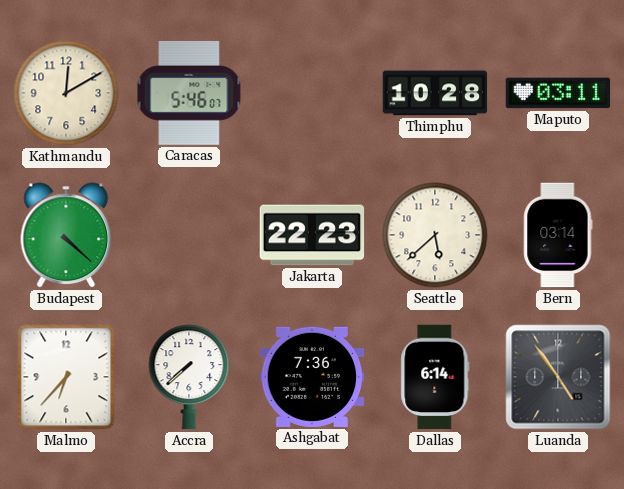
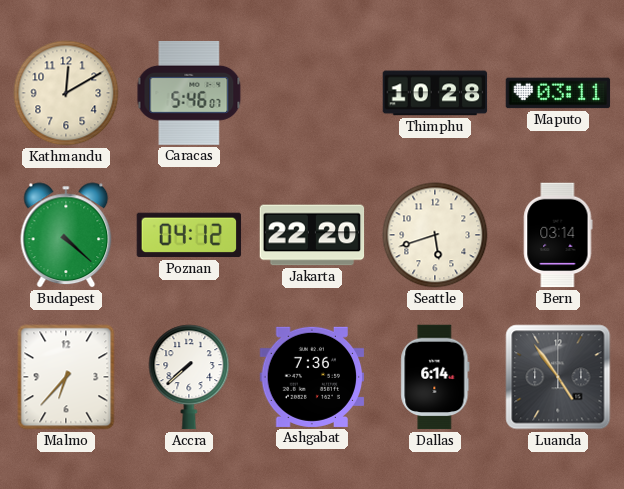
Poznan: none -> 04:12
Jakarta: 22:23 -> 22:20
Seattle: 5:38 -> 5:42
